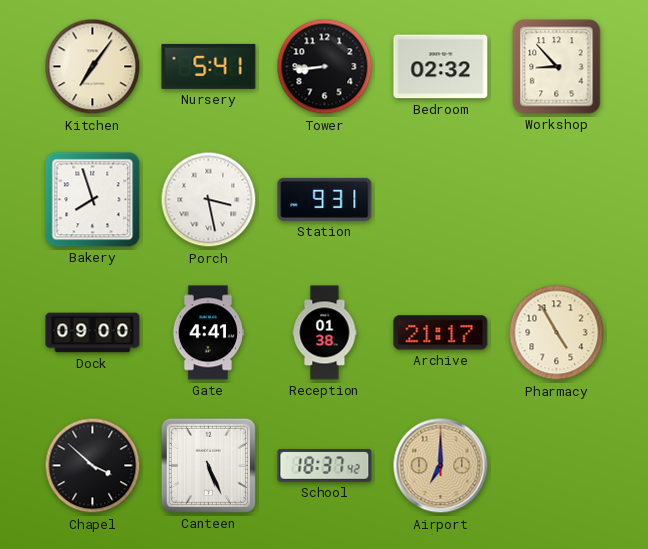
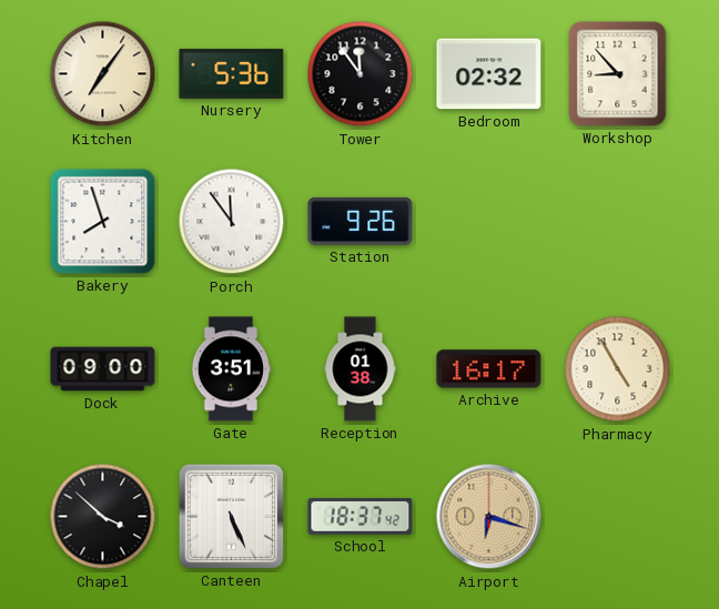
Nursery: 5:41 -> 5:36
Tower: 8:44 -> 11:54
Porch: 3:28 -> 11:54
Station: 9:31 -> 9:26
Gate: 4:41 -> 3:51
Archive: 21:17 -> 16:17
Airport: 7:00 -> 6:18
